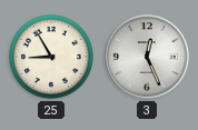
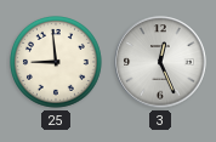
25: 8:55 -> 8:59
